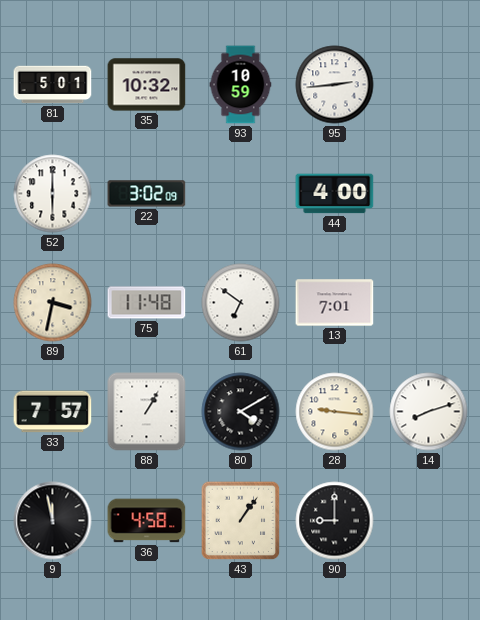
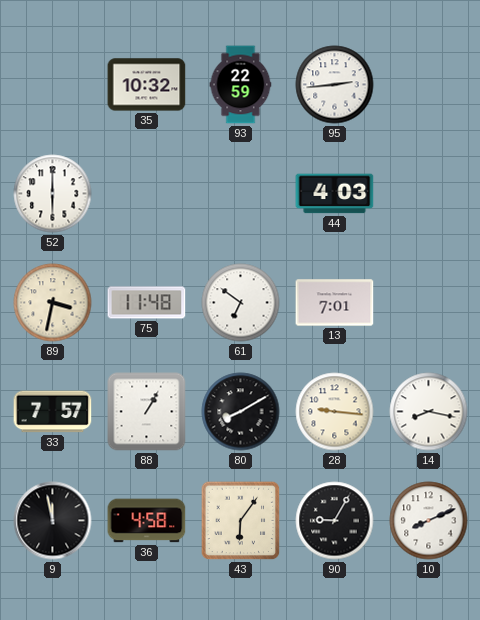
81: 5:01 -> none
93: 10:59 -> 22:59
22: 3:02 -> none
44: 4:00 -> 4:03
80: 4:10 -> 8:10
14: 8:12 -> 8:17
43: 1:06 -> 6:06
90: 9:00 -> 9:05
10: none -> 8:11
